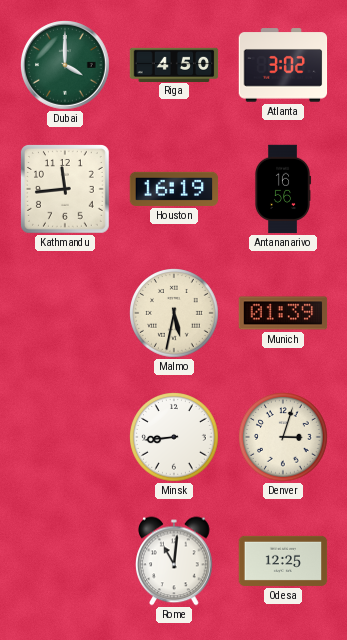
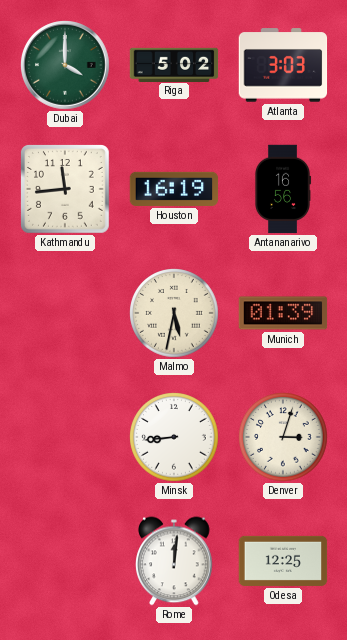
Riga: 4:50 -> 5:02
Atlanta: 3:02 -> 3:03
Rome: 11:01 -> 12:01
